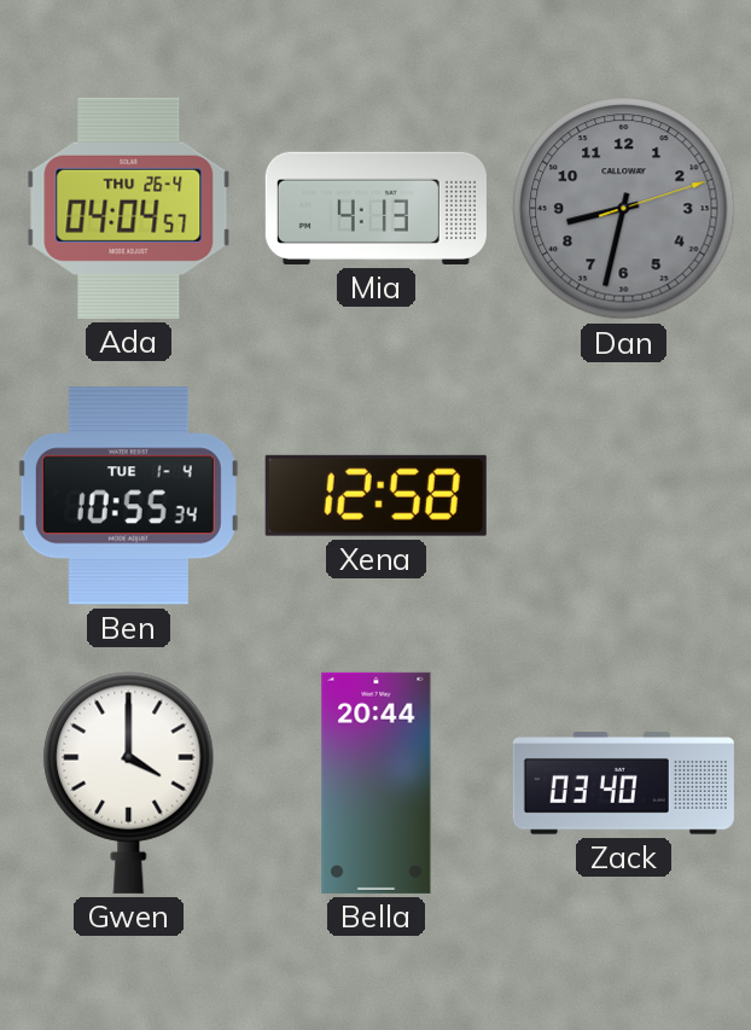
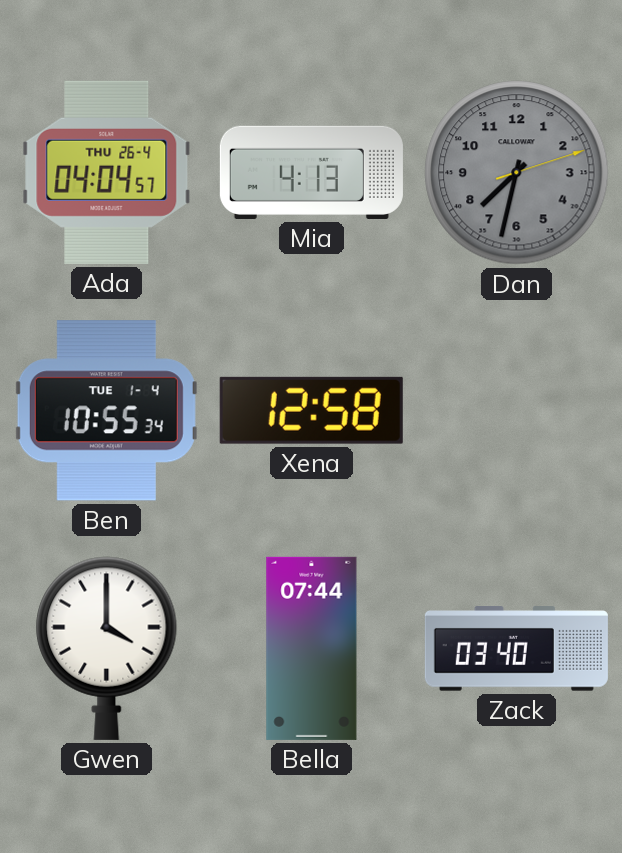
Dan: 8:32 -> 7:32
Bella: 20:44 -> 07:44
